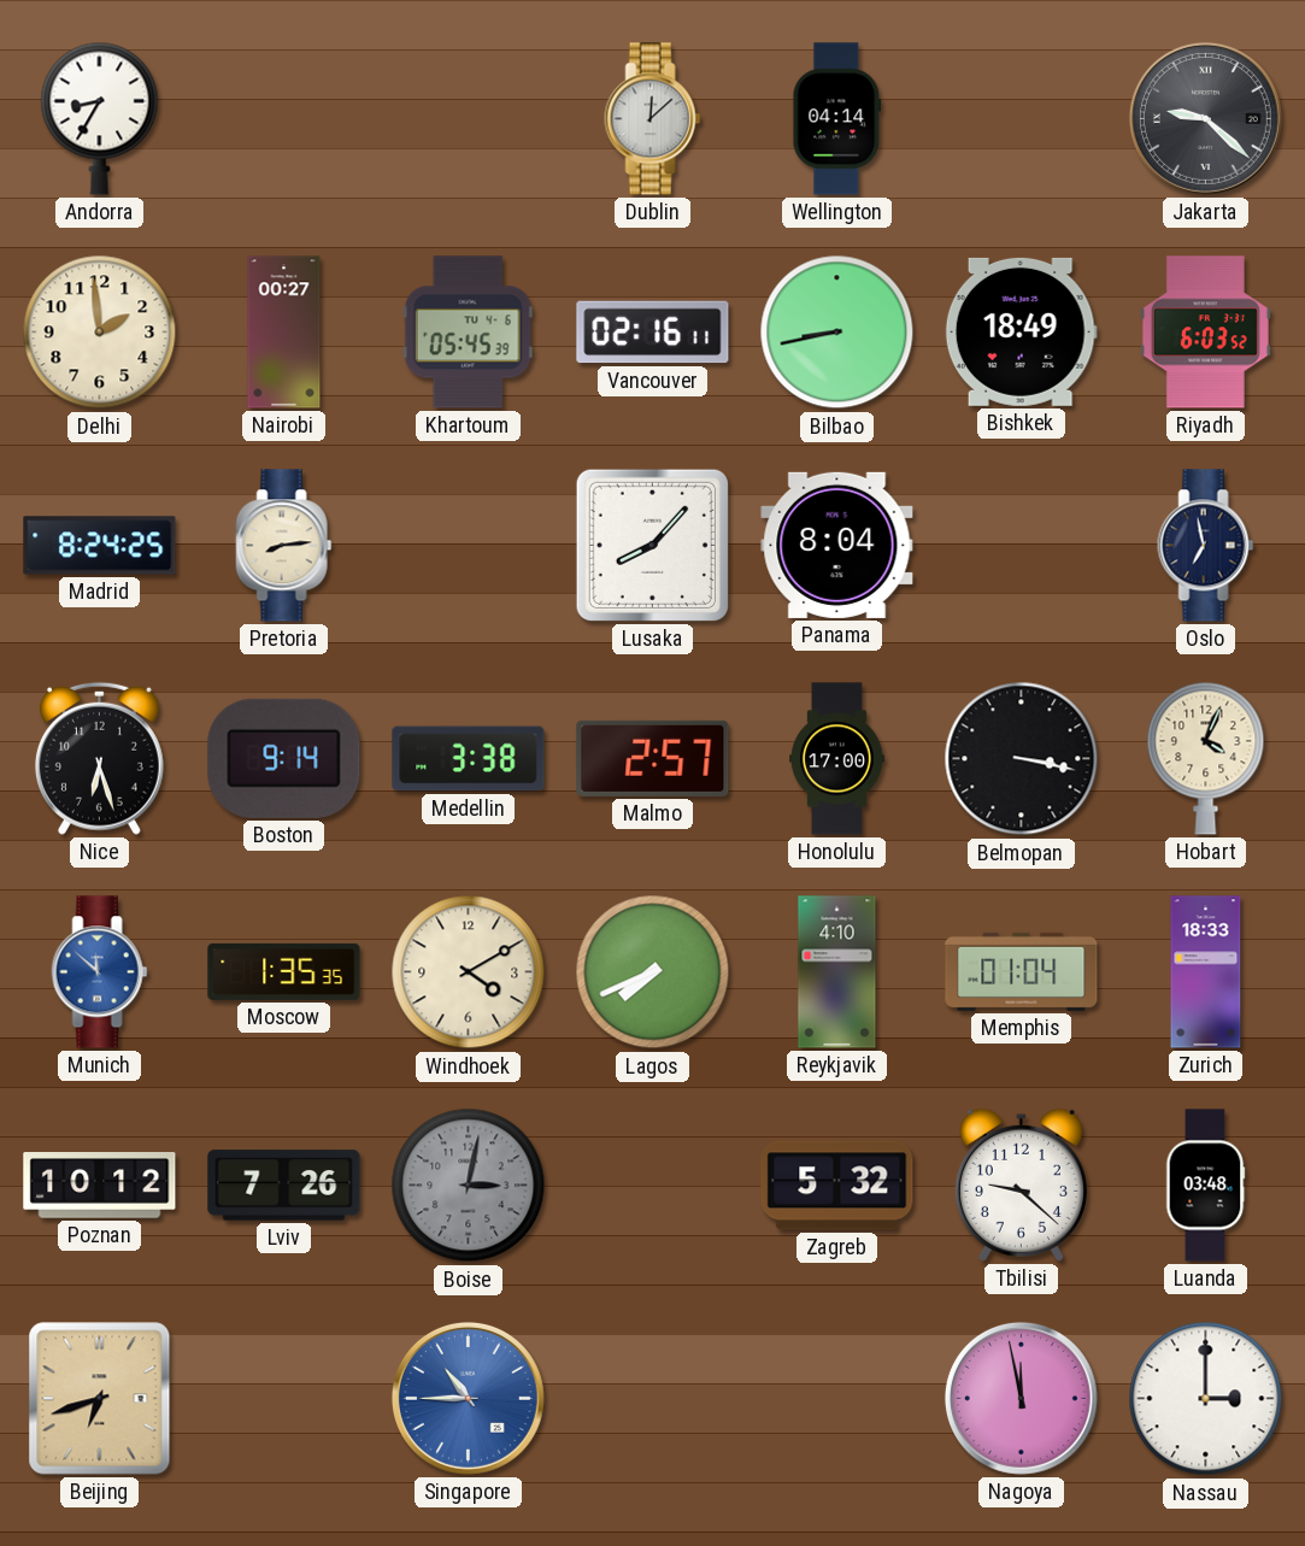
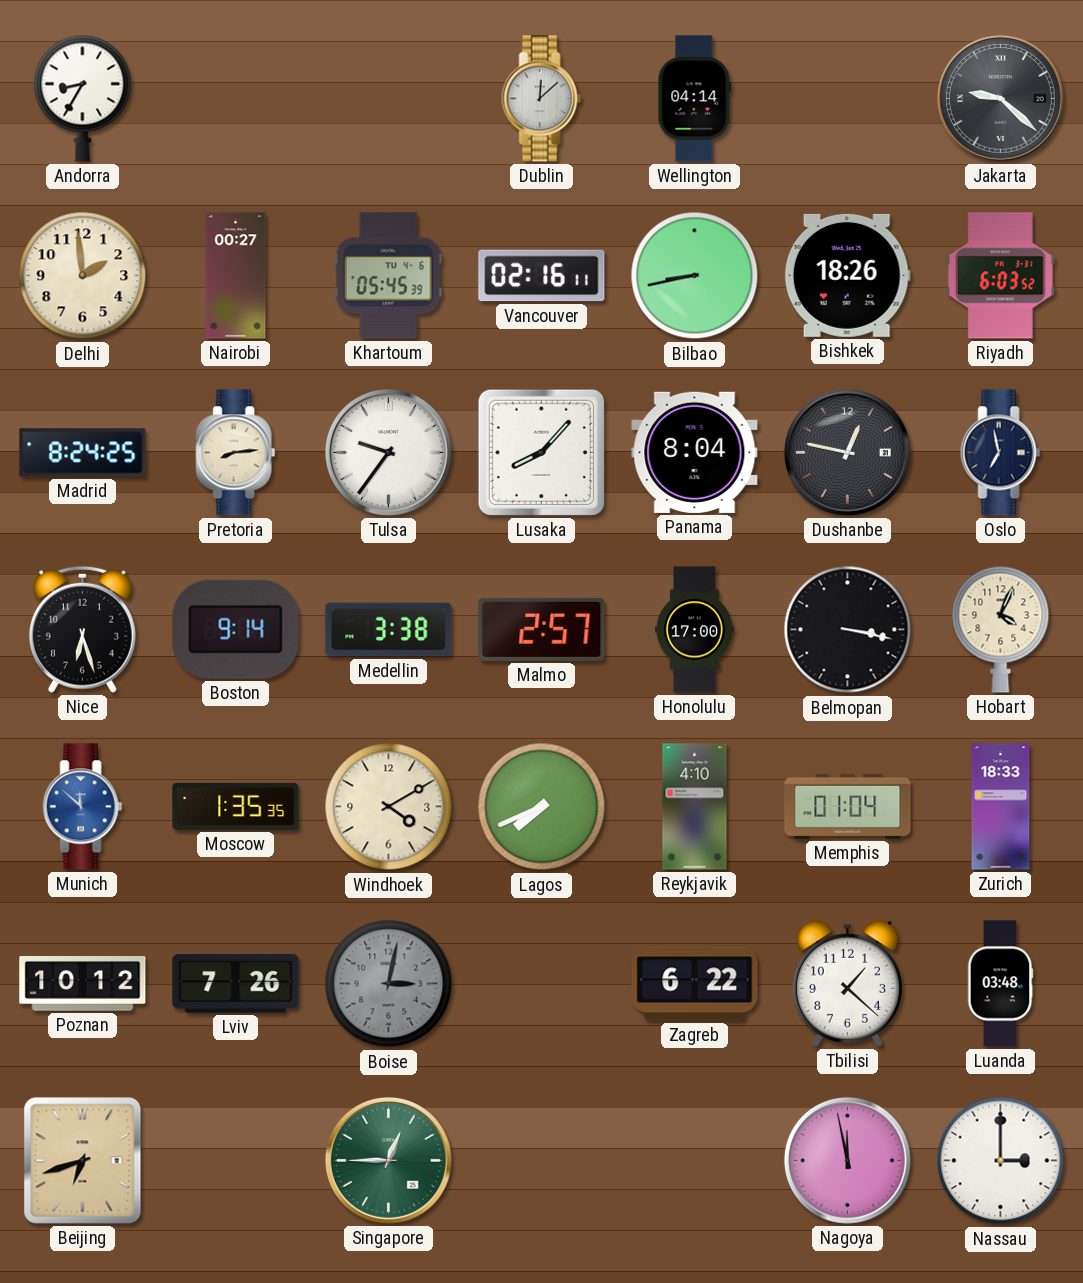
Bishkek: 18:49 -> 18:26
Tulsa: none -> 9:36
Dushanbe: none -> 12:47
Zagreb: 5:32 -> 6:22
Tbilisi: 9:22 -> 1:22
Singapore: 10:45 -> 12:45
Singapore dial: blue -> green
